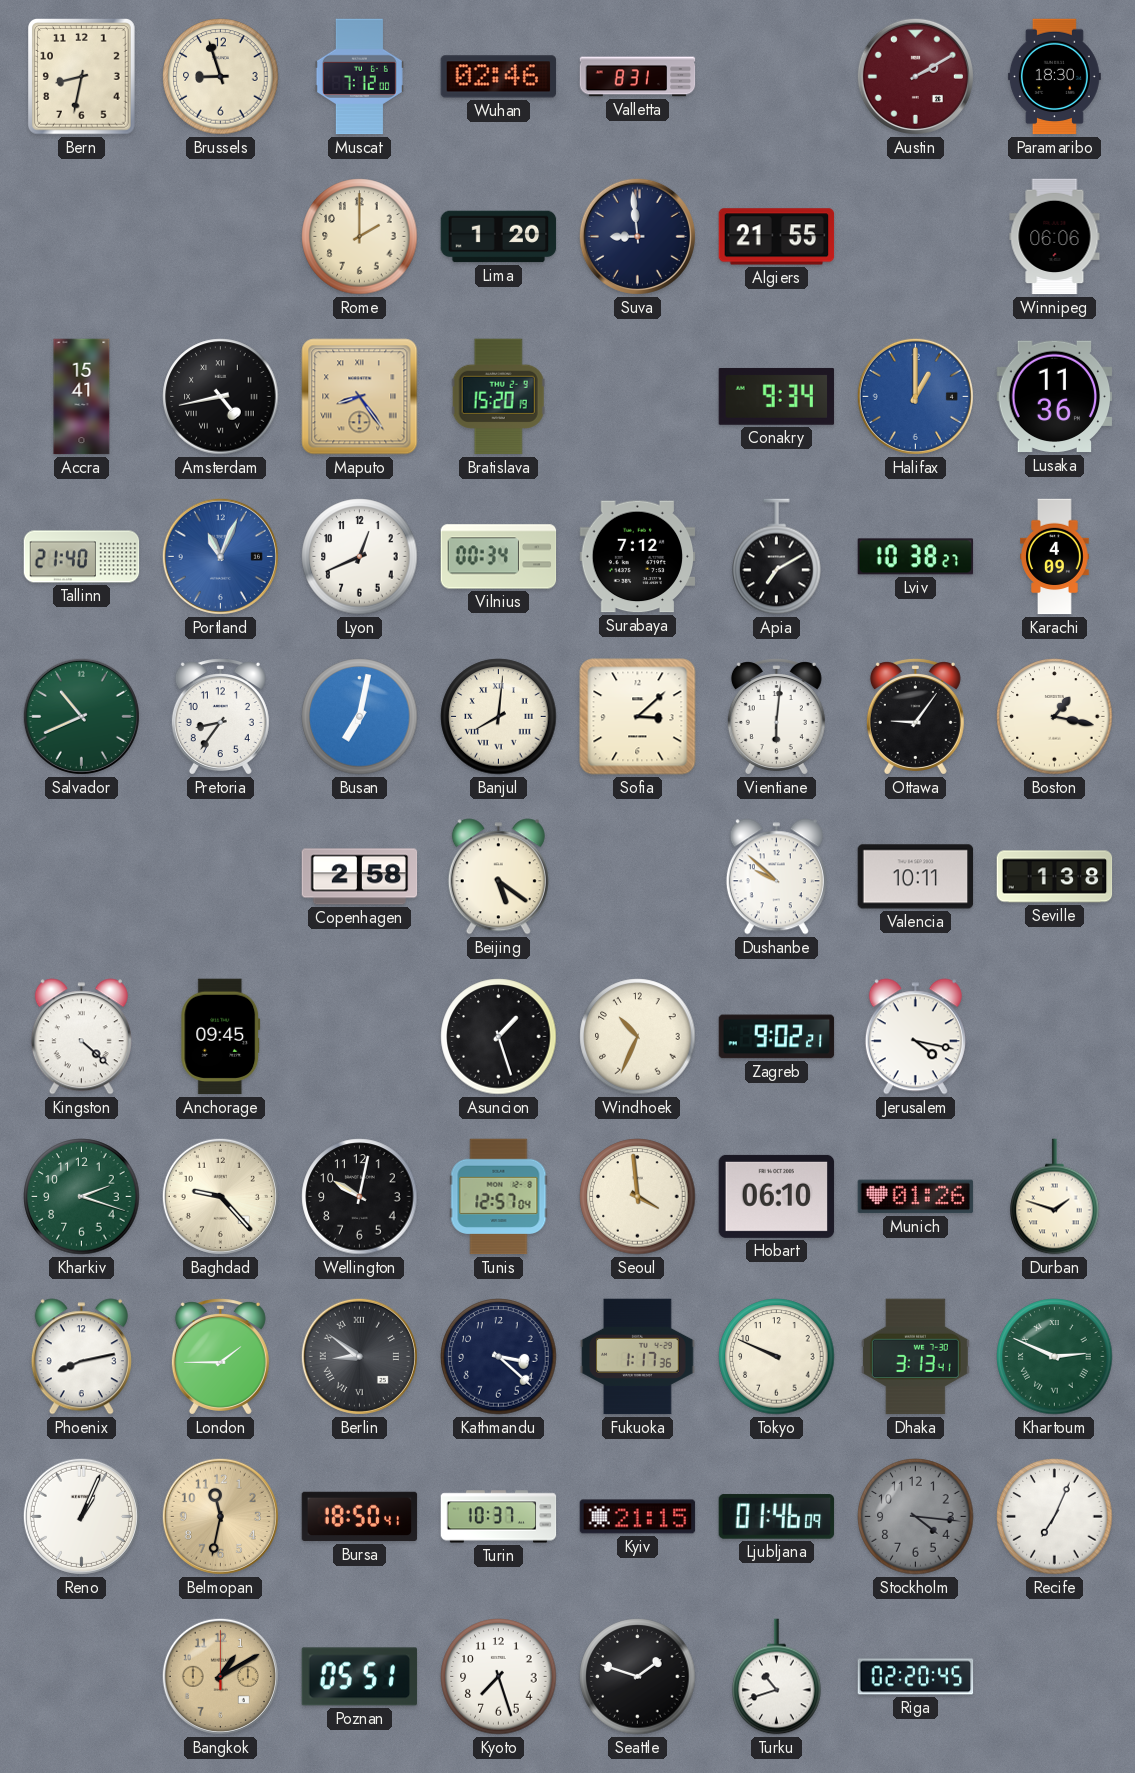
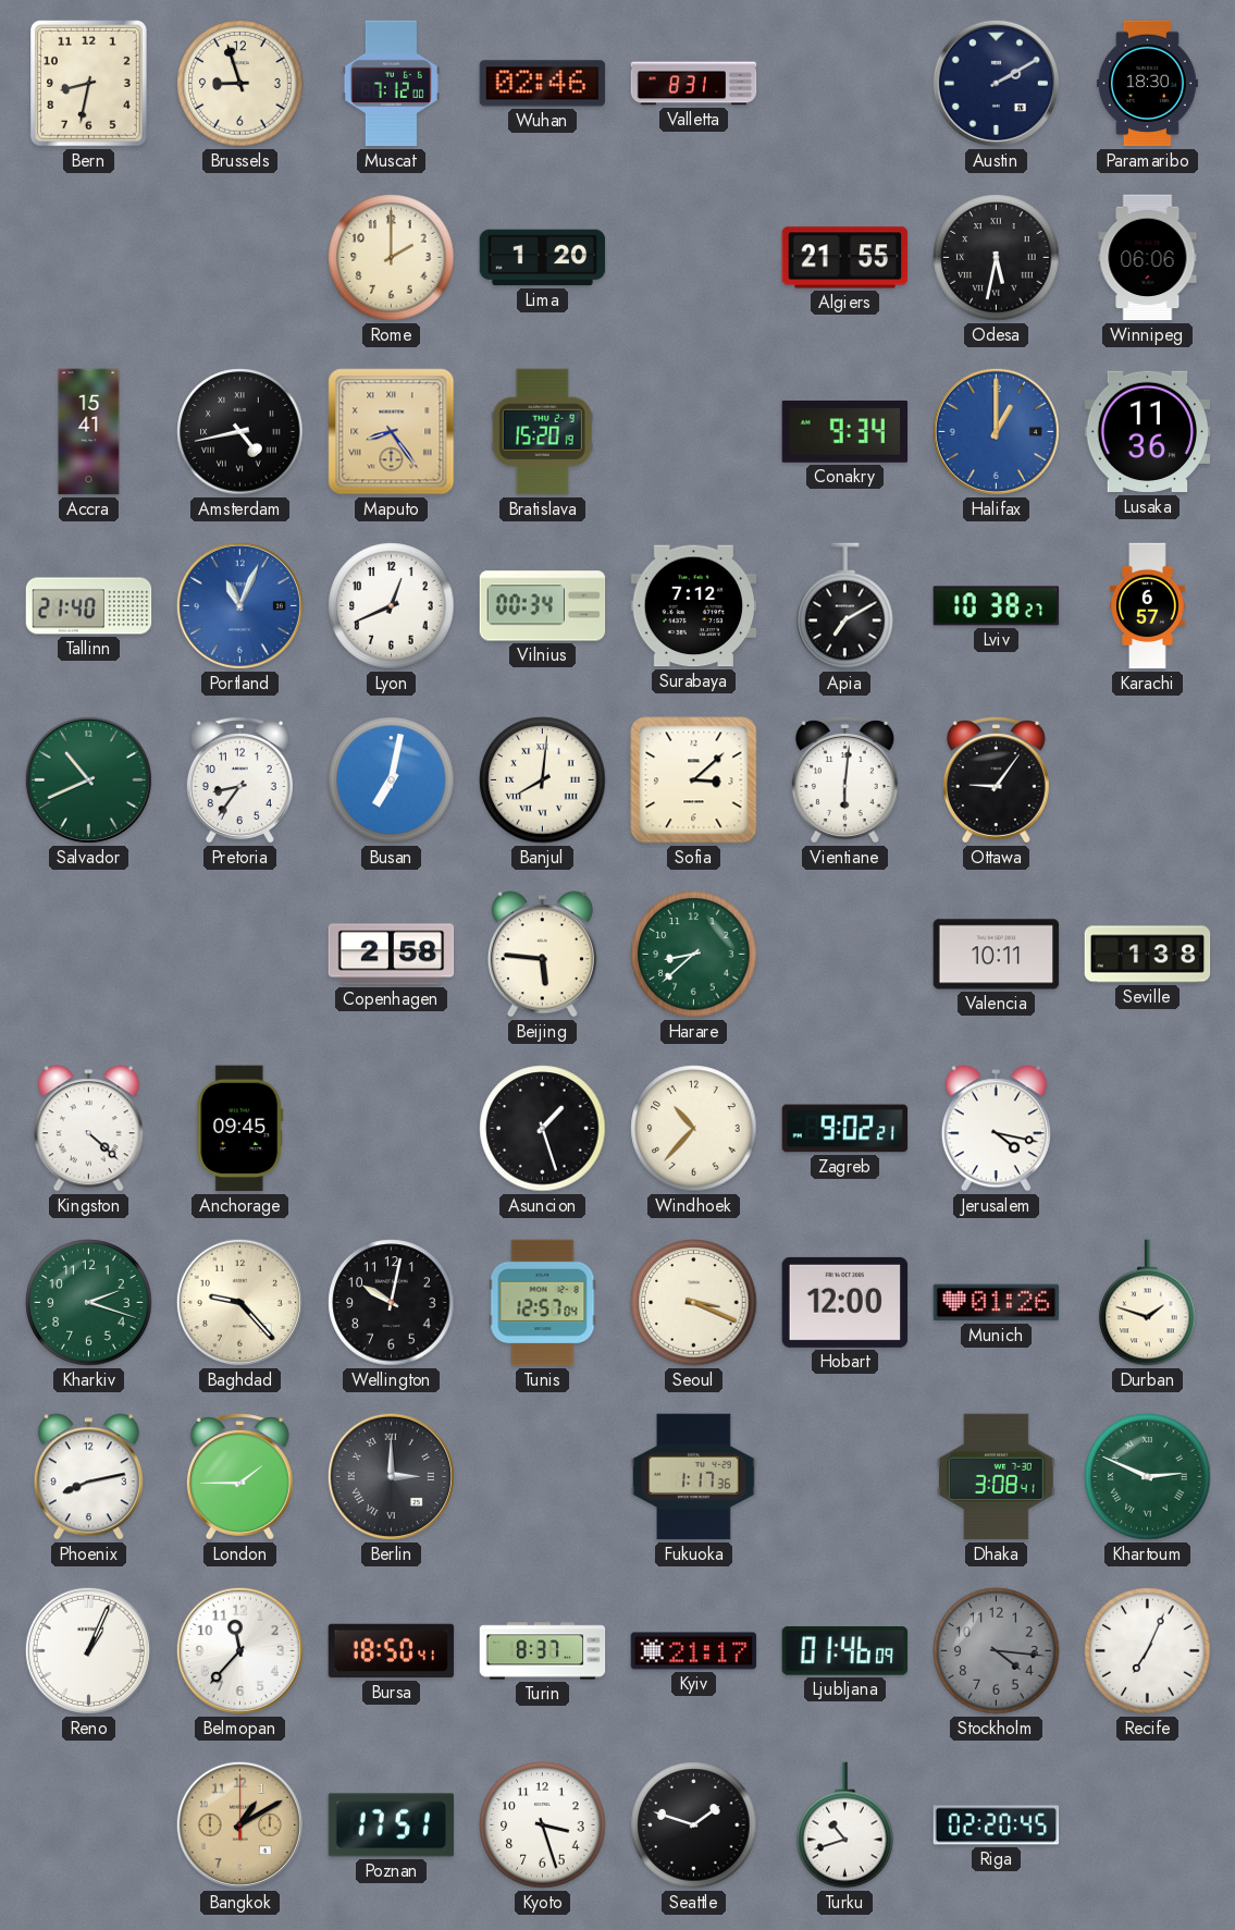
Austin dial: burgundy -> navy
Suva: 8:59 -> none
Odesa: none -> 5:32
Karachi: 4:09 -> 6:57
Boston: 1:17 -> none
Beijing: 5:21 -> 5:46
Harare: none -> 8:38
Dushanbe: 9:52 -> none
Windhoek: 10:34 -> 10:37
Seoul: 3:59 -> 3:19
Hobart: 06:10 -> 12:00
Berlin: 8:51 -> 3:00
Kathmandu: 3:22 -> none
Tokyo: 9:49 -> none
Dhaka: 3:13 -> 3:08
Belmopan: 11:32 -> 11:37
Belmopan dial: champagne -> white
Turin: 10:37 -> 8:37
Kyiv: 21:15 -> 21:17
Poznan: 05:51 -> 17:51
Kyoto: 7:27 -> 3:27
